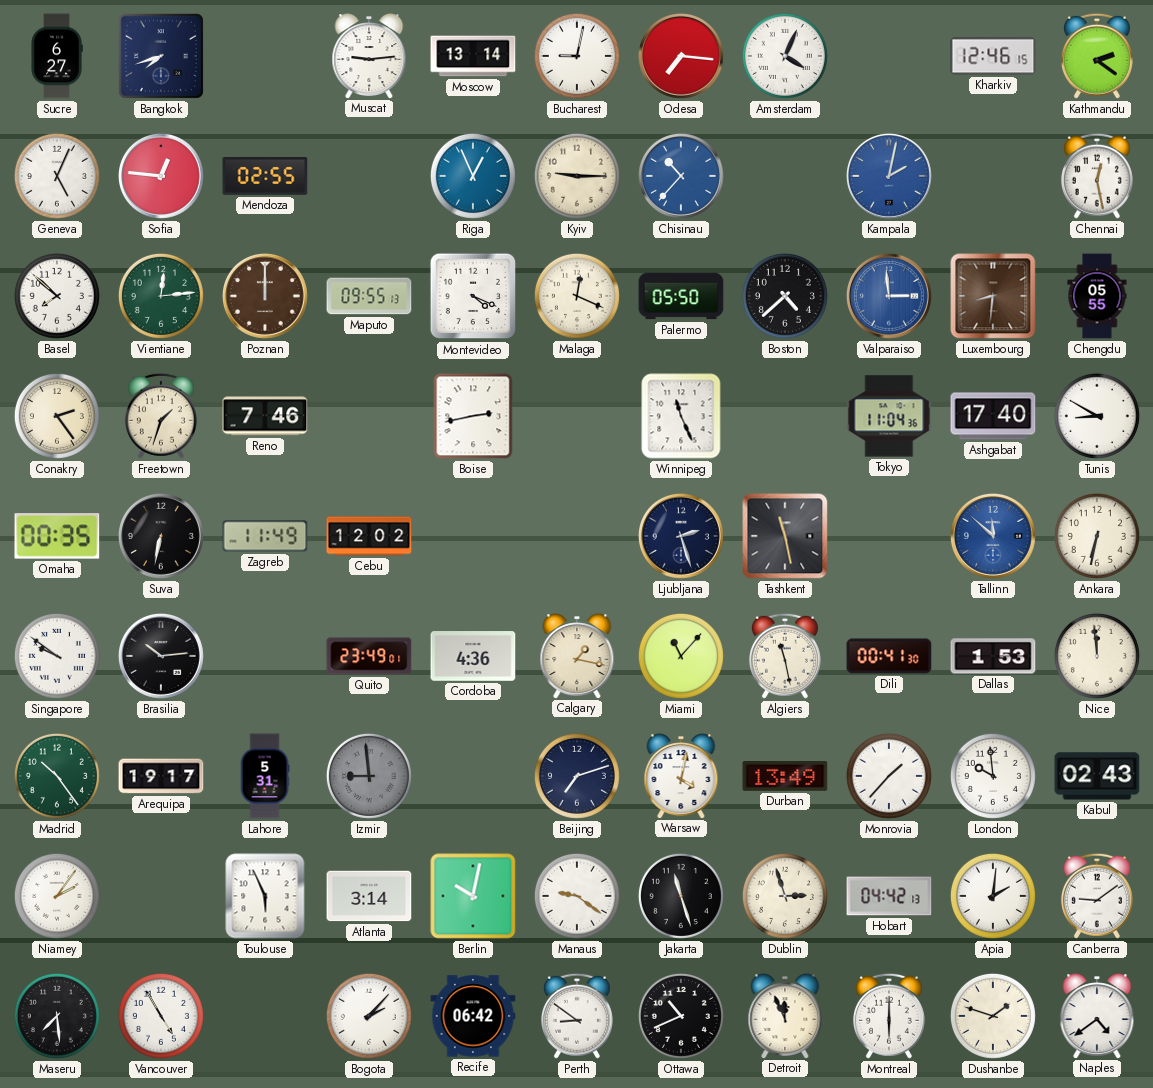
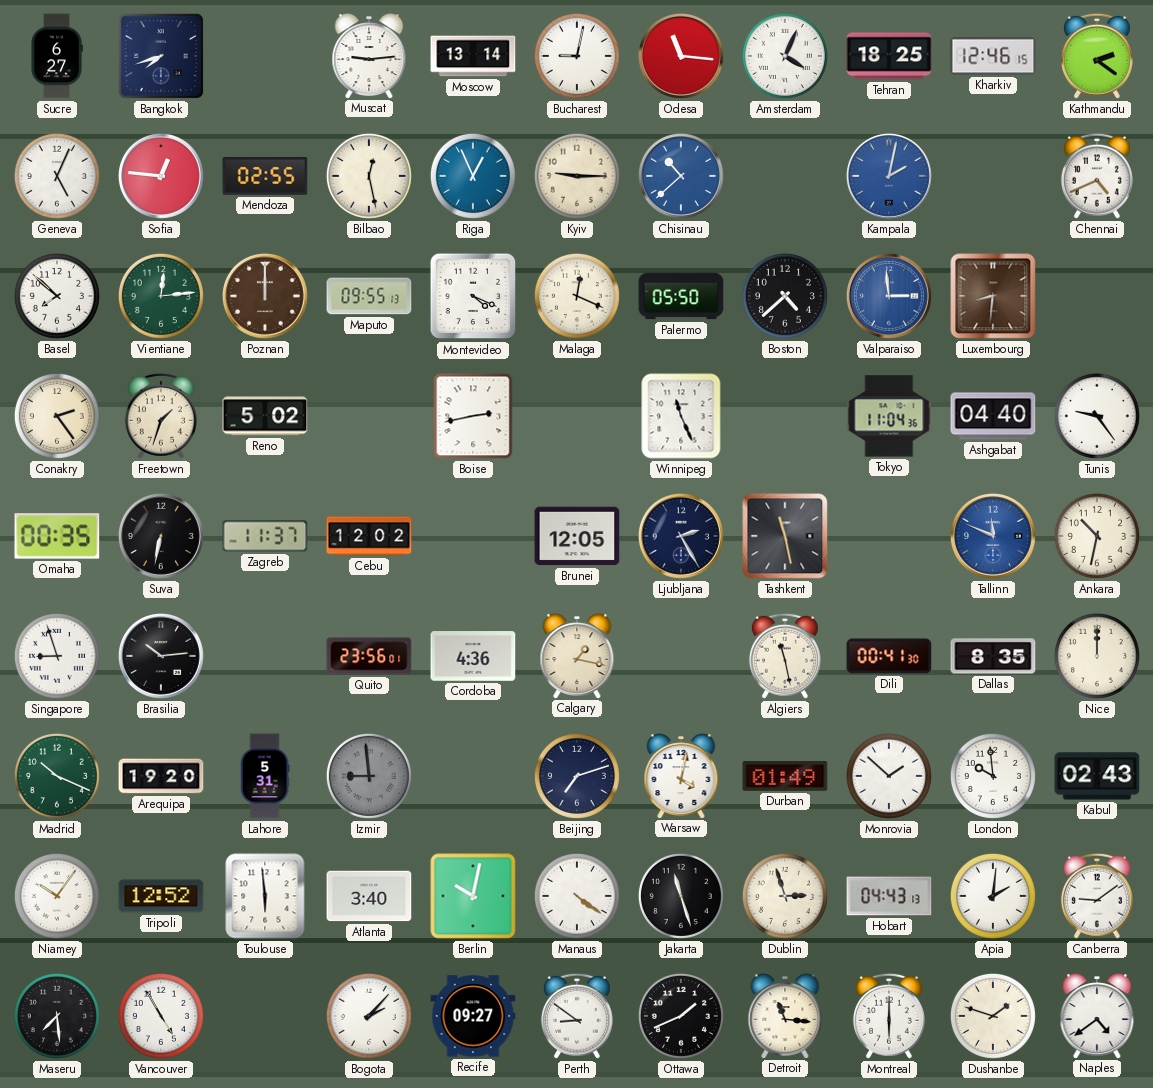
Odesa: 7:16 -> 11:16
Tehran: none -> 18:25
Bilbao: none -> 12:28
Chisinau: 10:37 -> 10:38
Chennai: 12:28 -> 4:41
Chengdu: 05:55 -> none
Reno: 7:46 -> 5:02
Ashgabat: 17:40 -> 04:40
Tunis: 8:50 -> 9:24
Zagreb: 11:49 -> 11:37
Brunei: none -> 12:05
Ljubljana: 2:27 -> 2:25
Tallinn: 11:52 -> 11:49
Ankara: 6:32 -> 10:32
Singapore: 9:51 -> 8:57
Quito: 23:49 -> 23:56
Miami: 11:07 -> none
Dallas: 1:53 -> 8:35
Nice: 11:59 -> 12:00
Madrid: 10:24 -> 10:19
Arequipa: 19:17 -> 19:20
Durban: 13:49 -> 01:49
Monrovia: 1:37 -> 1:52
Niamey: 2:06 -> 10:06
Tripoli: none -> 12:52
Toulouse: 5:56 -> 5:59
Atlanta: 3:14 -> 3:40
Manaus: 9:21 -> 4:21
Hobart: 04:42 -> 04:43
Recife: 06:42 -> 09:27
Ottawa: 10:41 -> 1:41
Detroit: 11:56 -> 11:16
